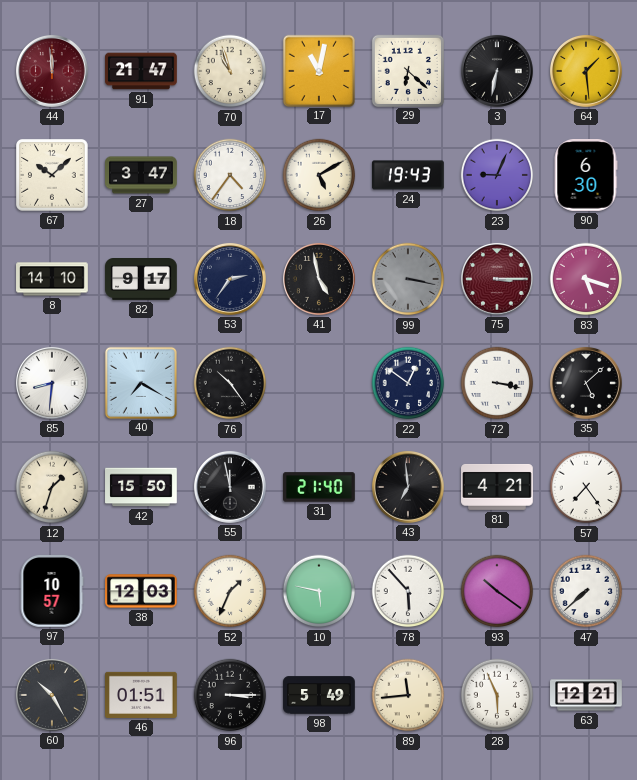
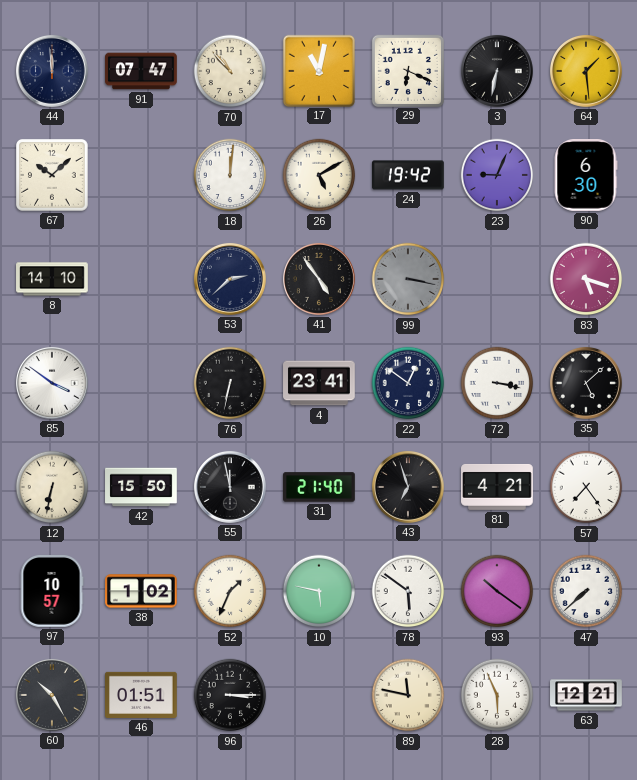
44 dial: burgundy -> navy
91: 21:47 -> 07:47
70: 10:57 -> 10:53
29: 6:22 -> 6:19
27: 3:47 -> none
18: 4:36 -> 12:01
24: 19:43 -> 19:42
82: 9:17 -> none
53: 2:36 -> 2:38
41: 4:58 -> 4:54
75: 3:15 -> none
85: 8:31 -> 3:51
40: 7:20 -> none
76: 10:24 -> 6:32
4: none -> 23:41
12: 1:33 -> 6:32
43: 6:59 -> 6:57
38: 12:03 -> 1:02
78: 5:53 -> 5:51
98: 5:49 -> none
89: 11:44 -> 11:47
